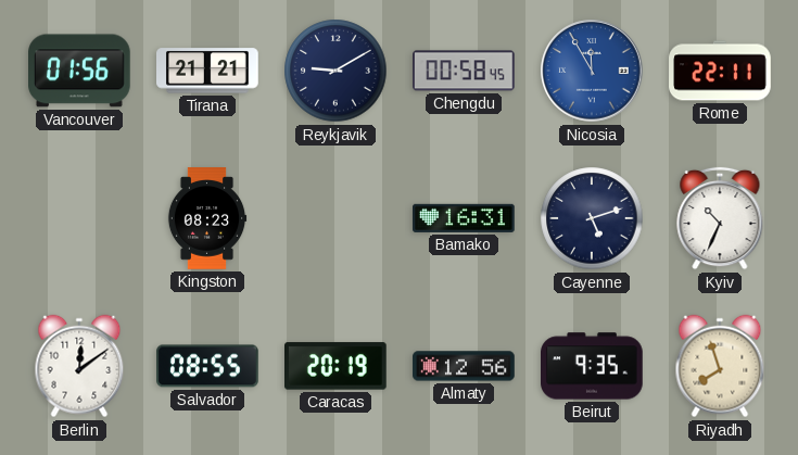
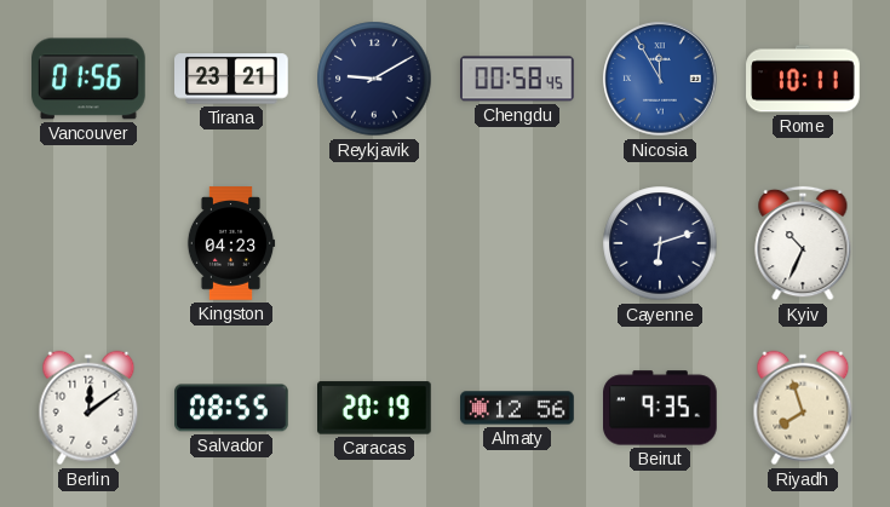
Tirana: 21:21 -> 23:21
Rome: 22:11 -> 10:11
Kingston: 08:23 -> 04:23
Bamako: 16:31 -> none
Cayenne: 5:12 -> 6:12
